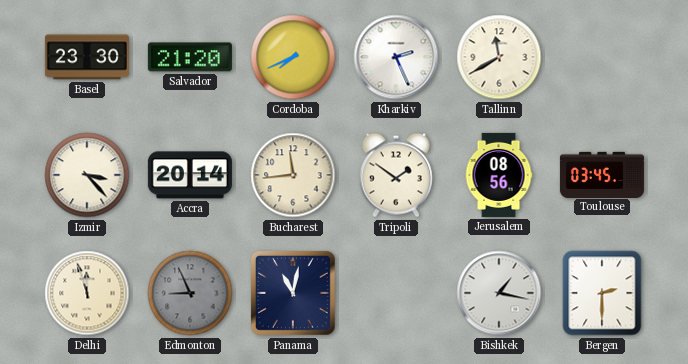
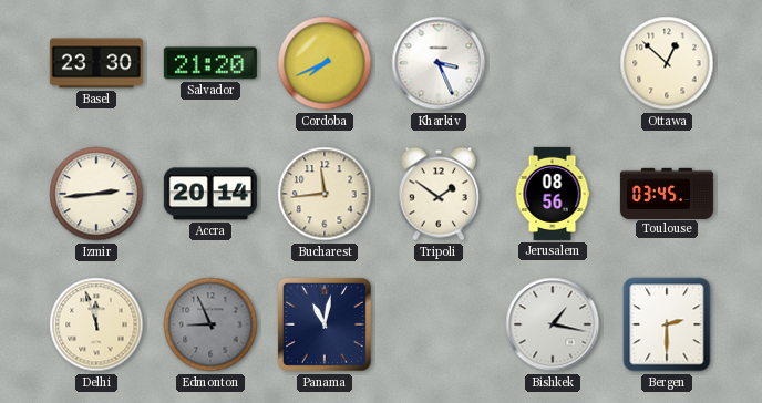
Kharkiv: 2:26 -> 3:26
Tallinn: 11:40 -> none
Ottawa: none -> 12:52
Izmir: 3:23 -> 2:44
